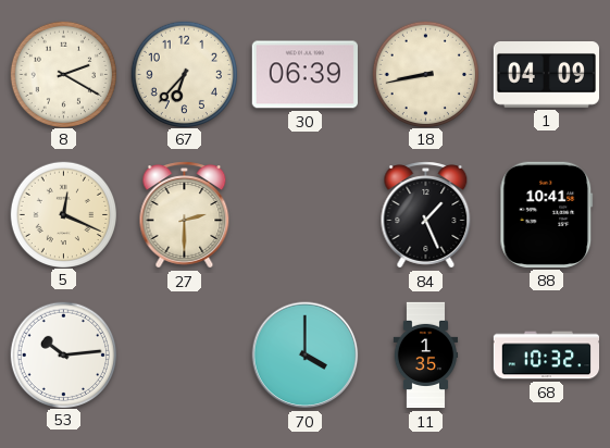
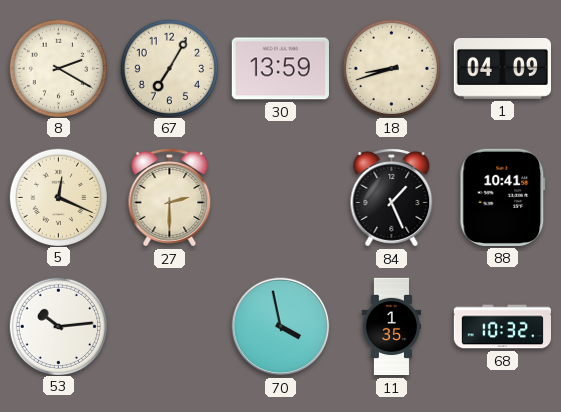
67: 6:37 -> 7:05
30: 06:39 -> 13:59
18: 8:43 -> 8:42
70: 4:00 -> 3:58
